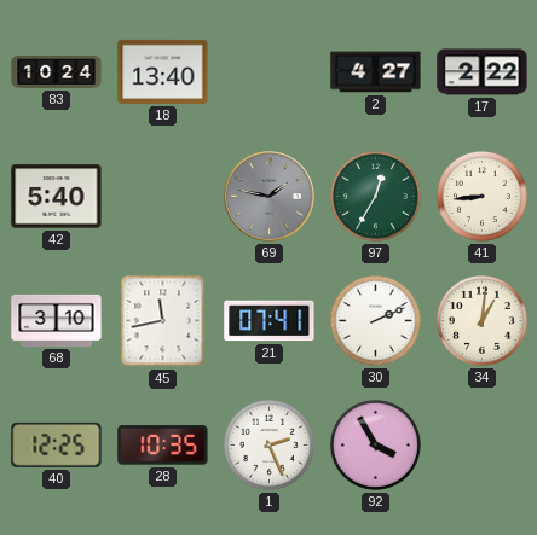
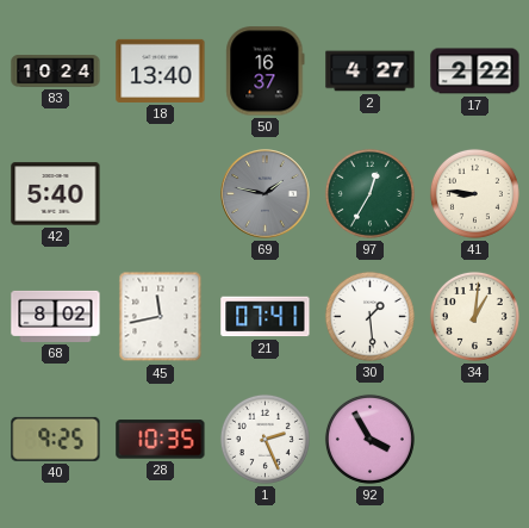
50: none -> 16:37
41: 8:44 -> 8:46
68: 3:10 -> 8:02
30: 2:11 -> 1:29
40: 12:25 -> 9:25
